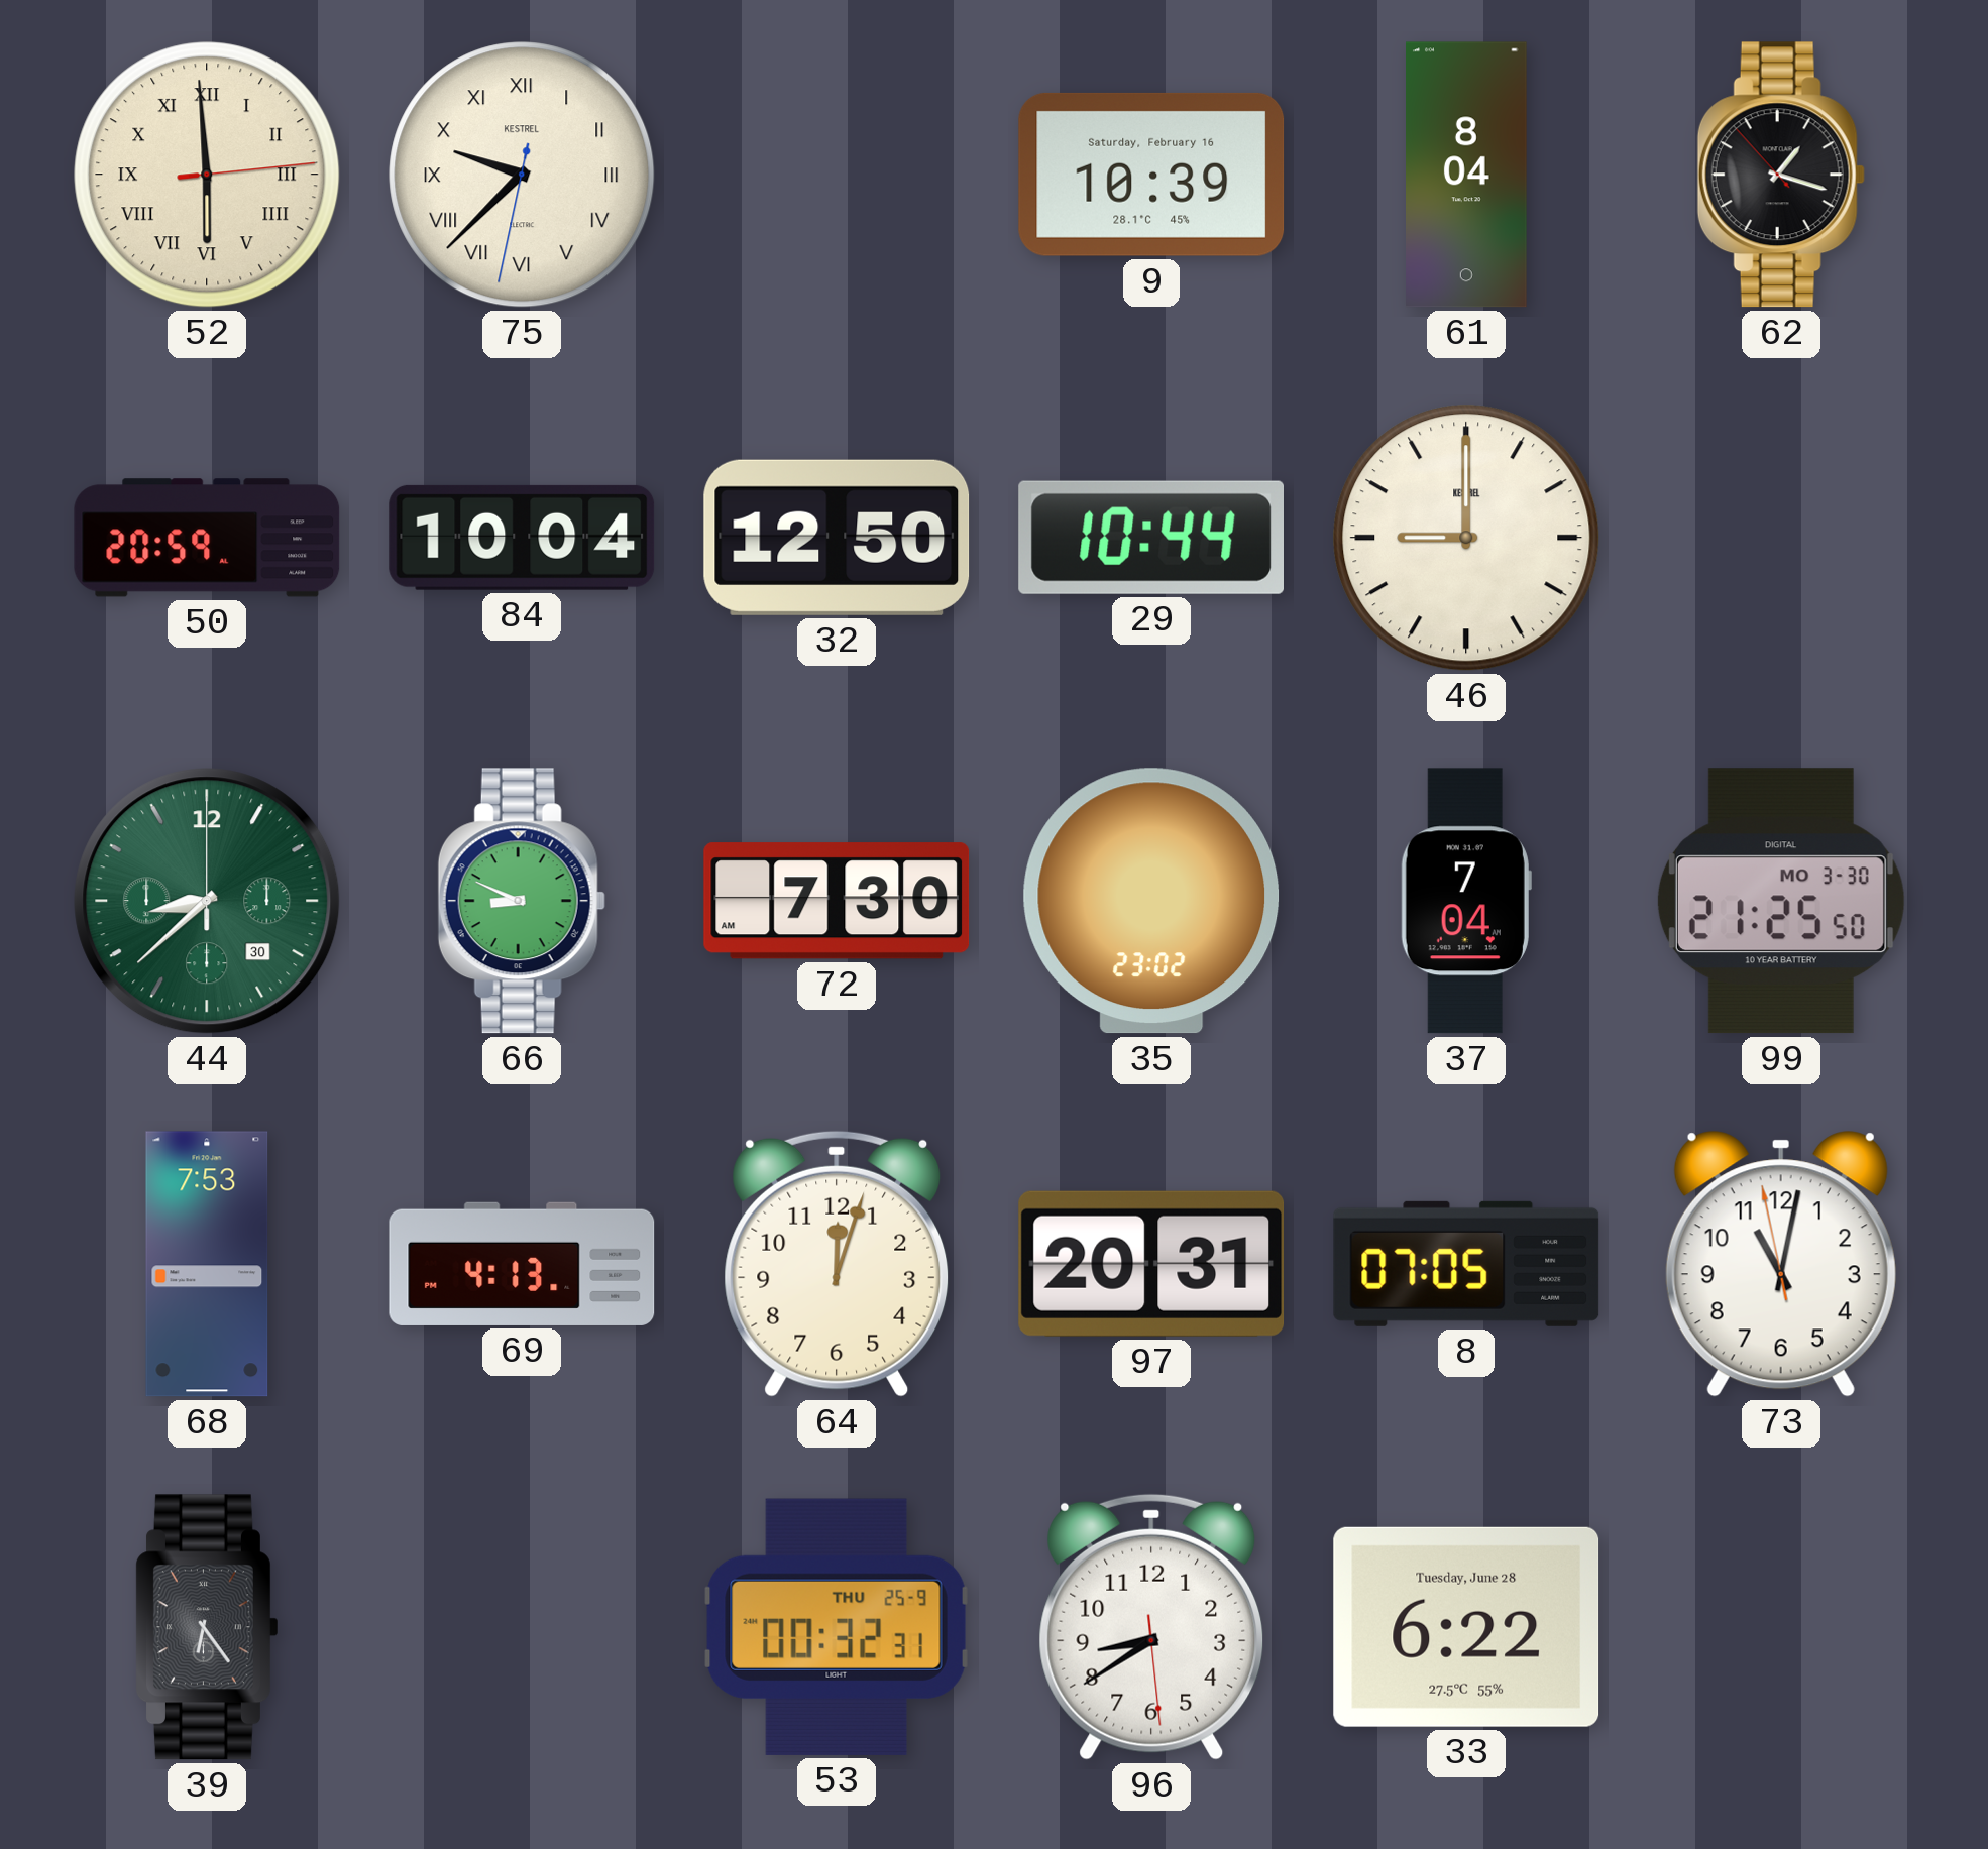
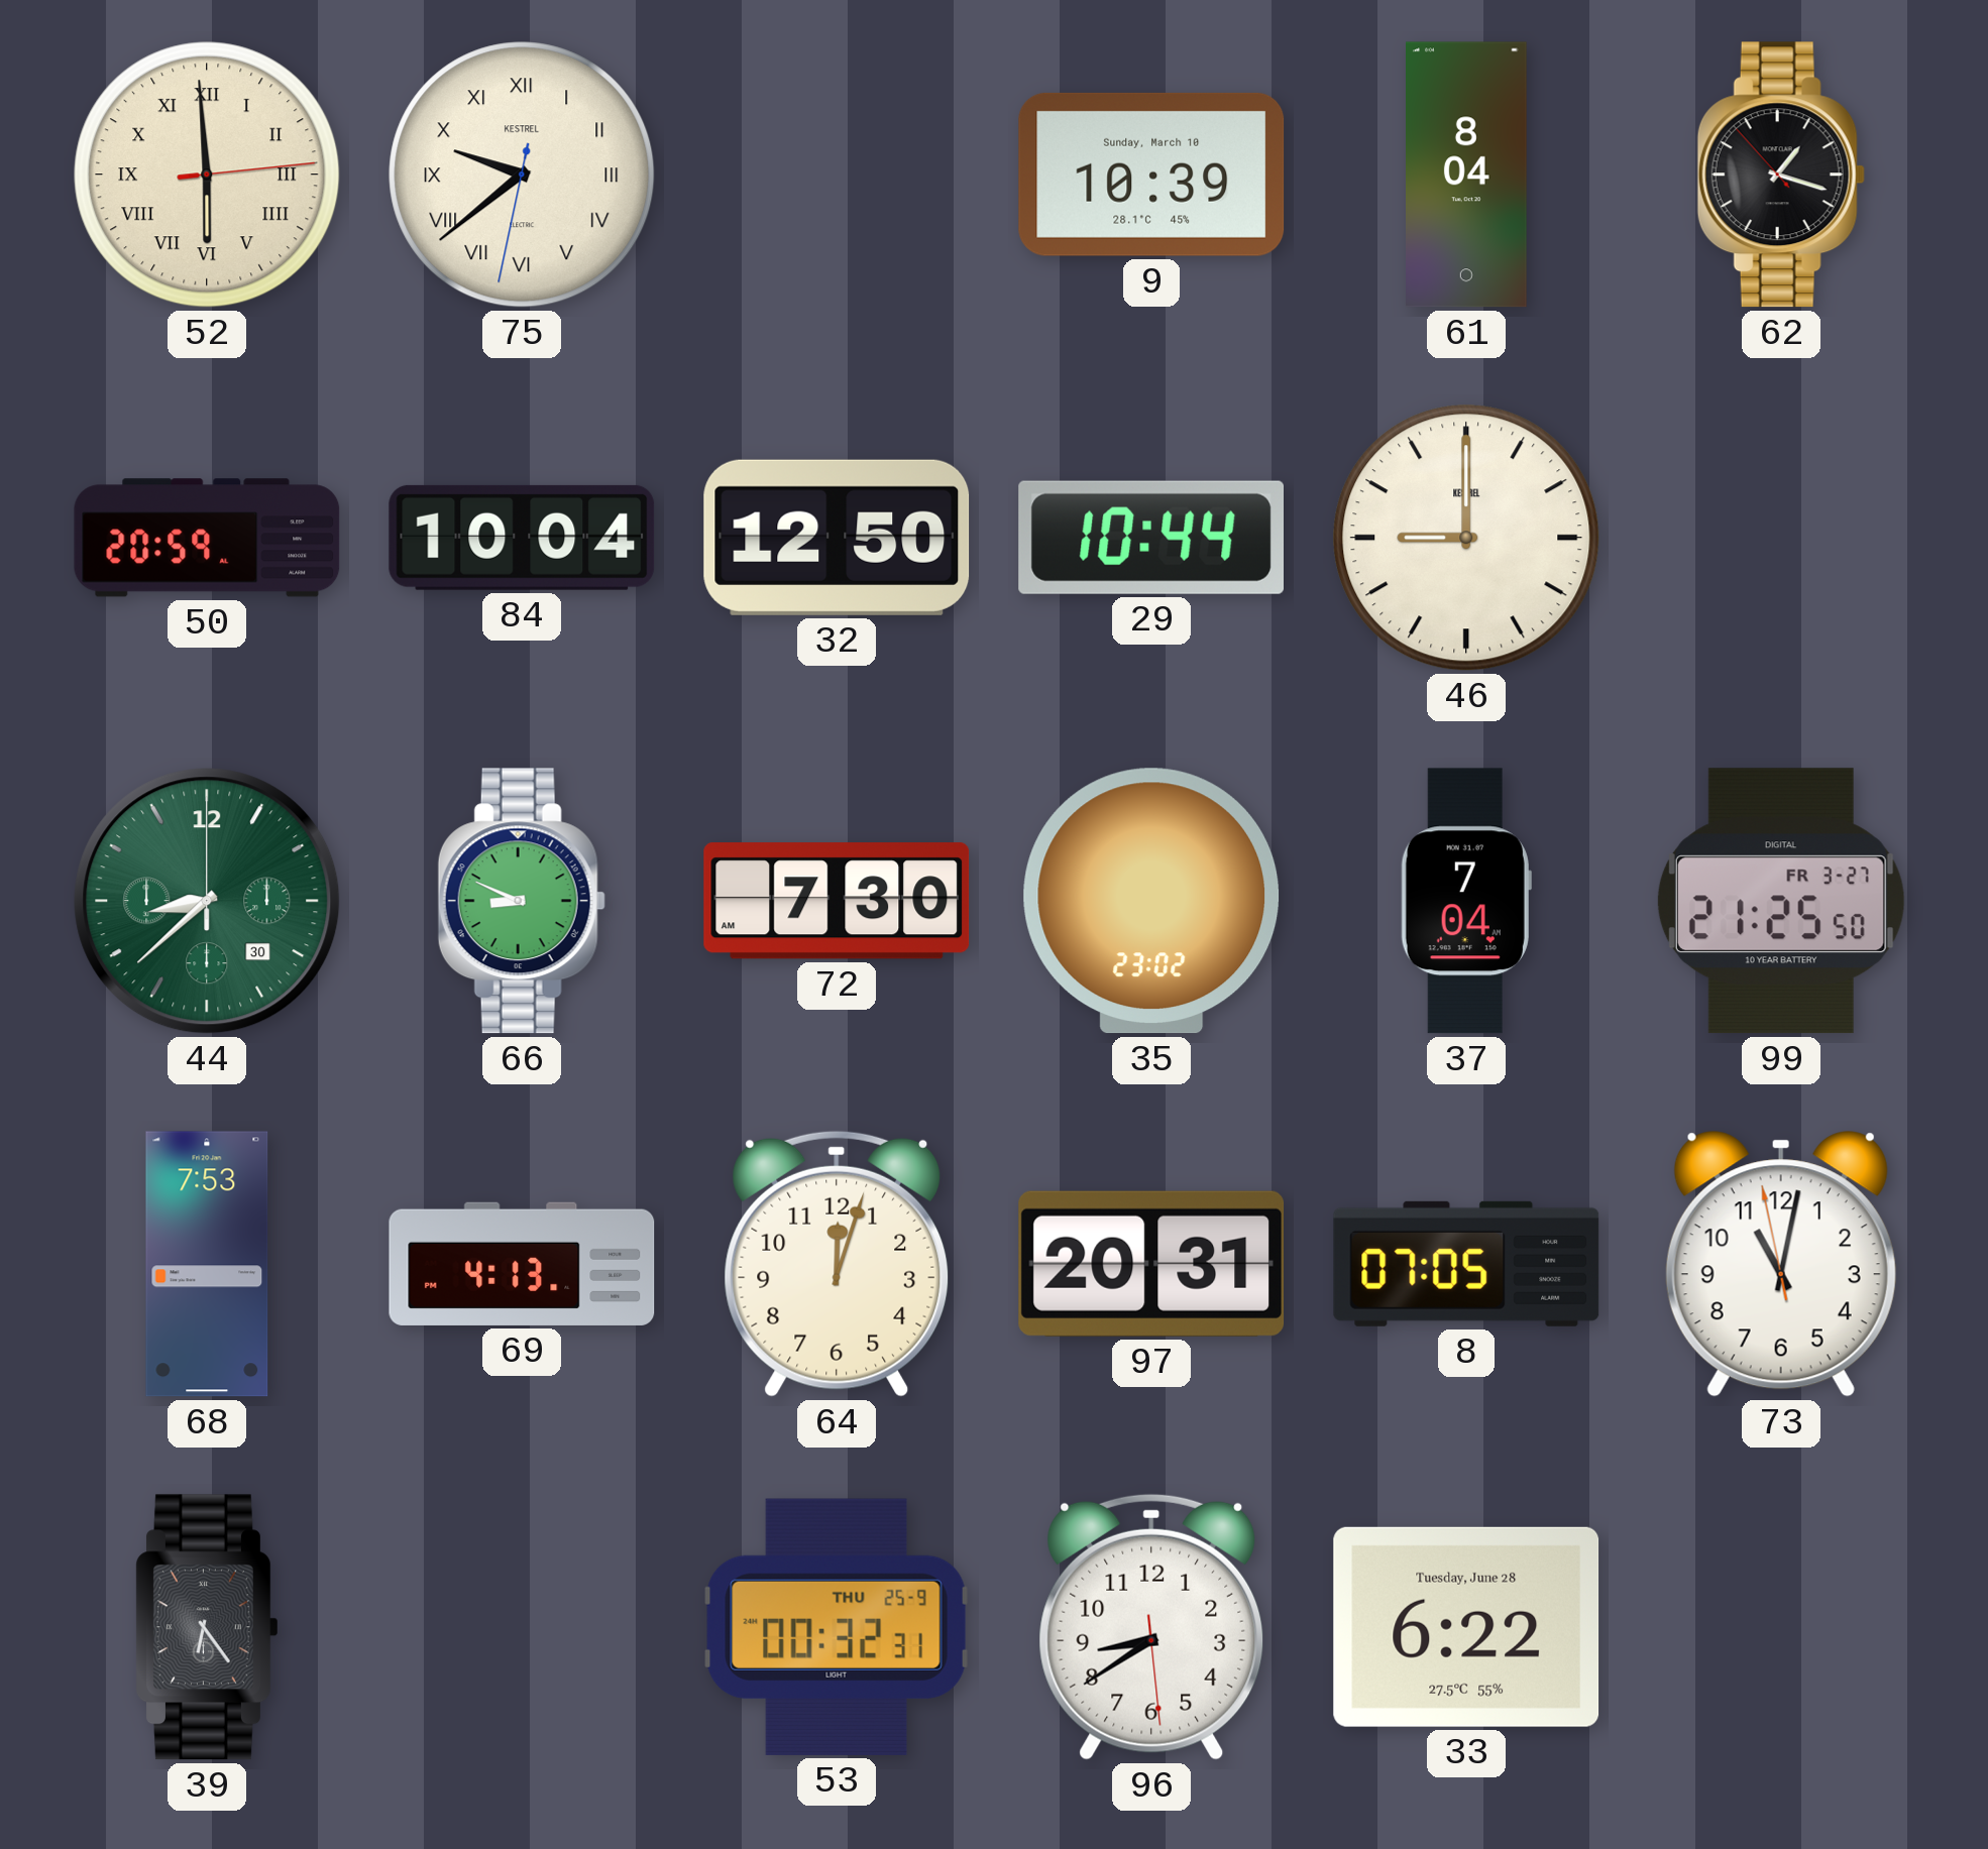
75: 9:37 -> 9:38
9 date: Saturday, February 16 -> Sunday, March 10
99 date: MO 3-30 -> FR 3-27
